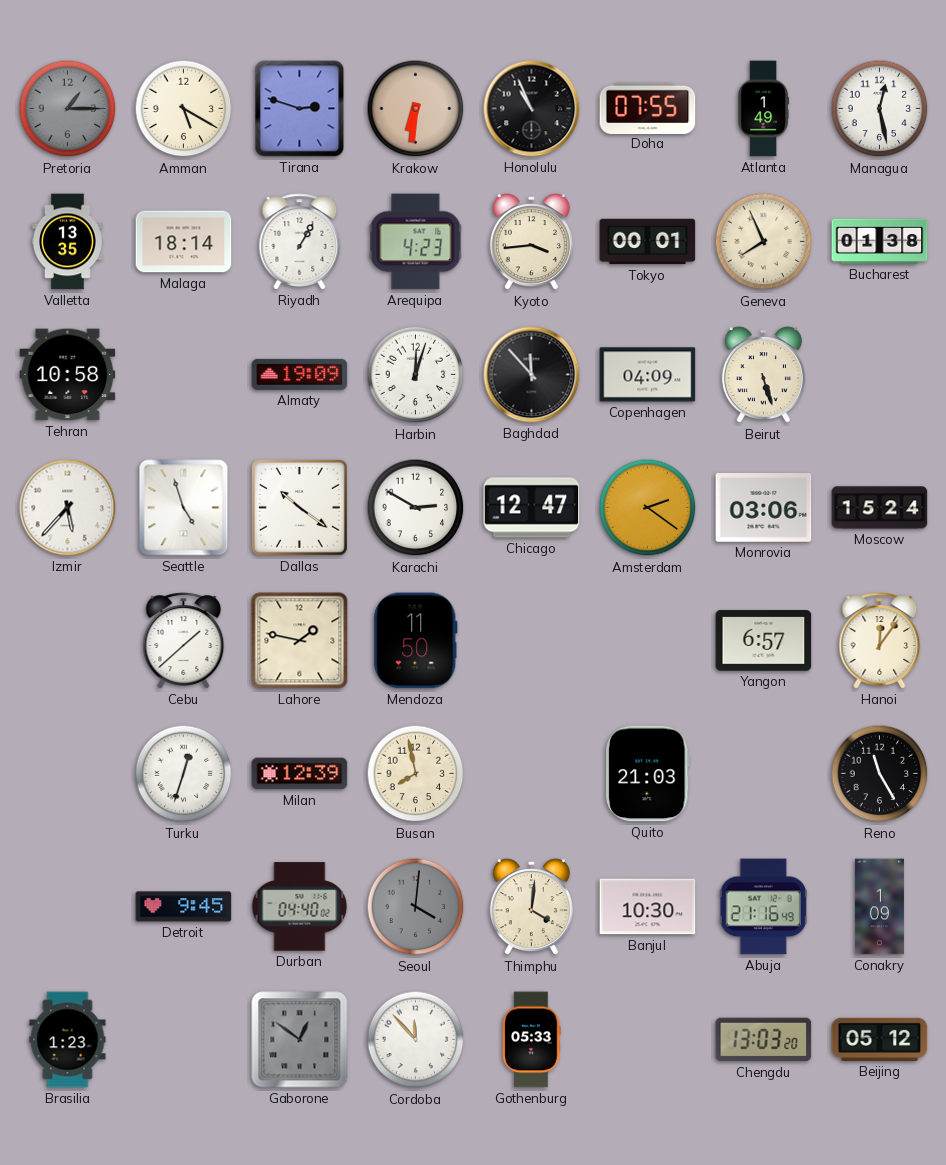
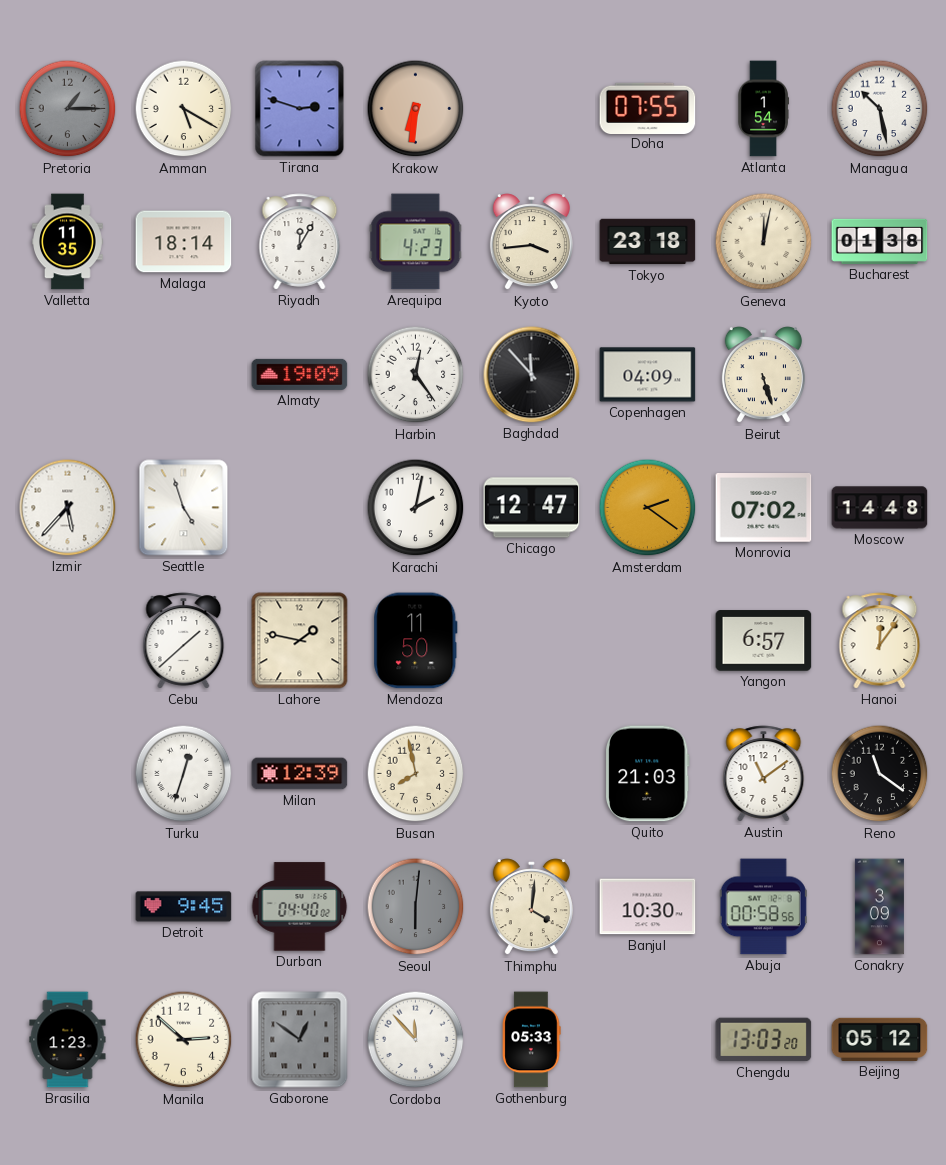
Honolulu: 10:56 -> none
Atlanta: 1:49 -> 1:54
Managua: 12:28 -> 10:28
Valletta: 13:35 -> 11:35
Riyadh: 1:05 -> 12:05
Tokyo: 00:01 -> 23:18
Geneva: 7:56 -> 12:02
Tehran: 10:58 -> none
Harbin: 12:03 -> 12:24
Dallas: 10:21 -> none
Karachi: 2:50 -> 2:02
Monrovia: 03:06 -> 07:02
Moscow: 15:24 -> 14:48
Austin: none -> 11:09
Reno: 11:25 -> 11:21
Seoul: 4:01 -> 6:01
Abuja: 21:16 -> 00:58
Conakry: 1:09 -> 3:09
Manila: none -> 2:52
